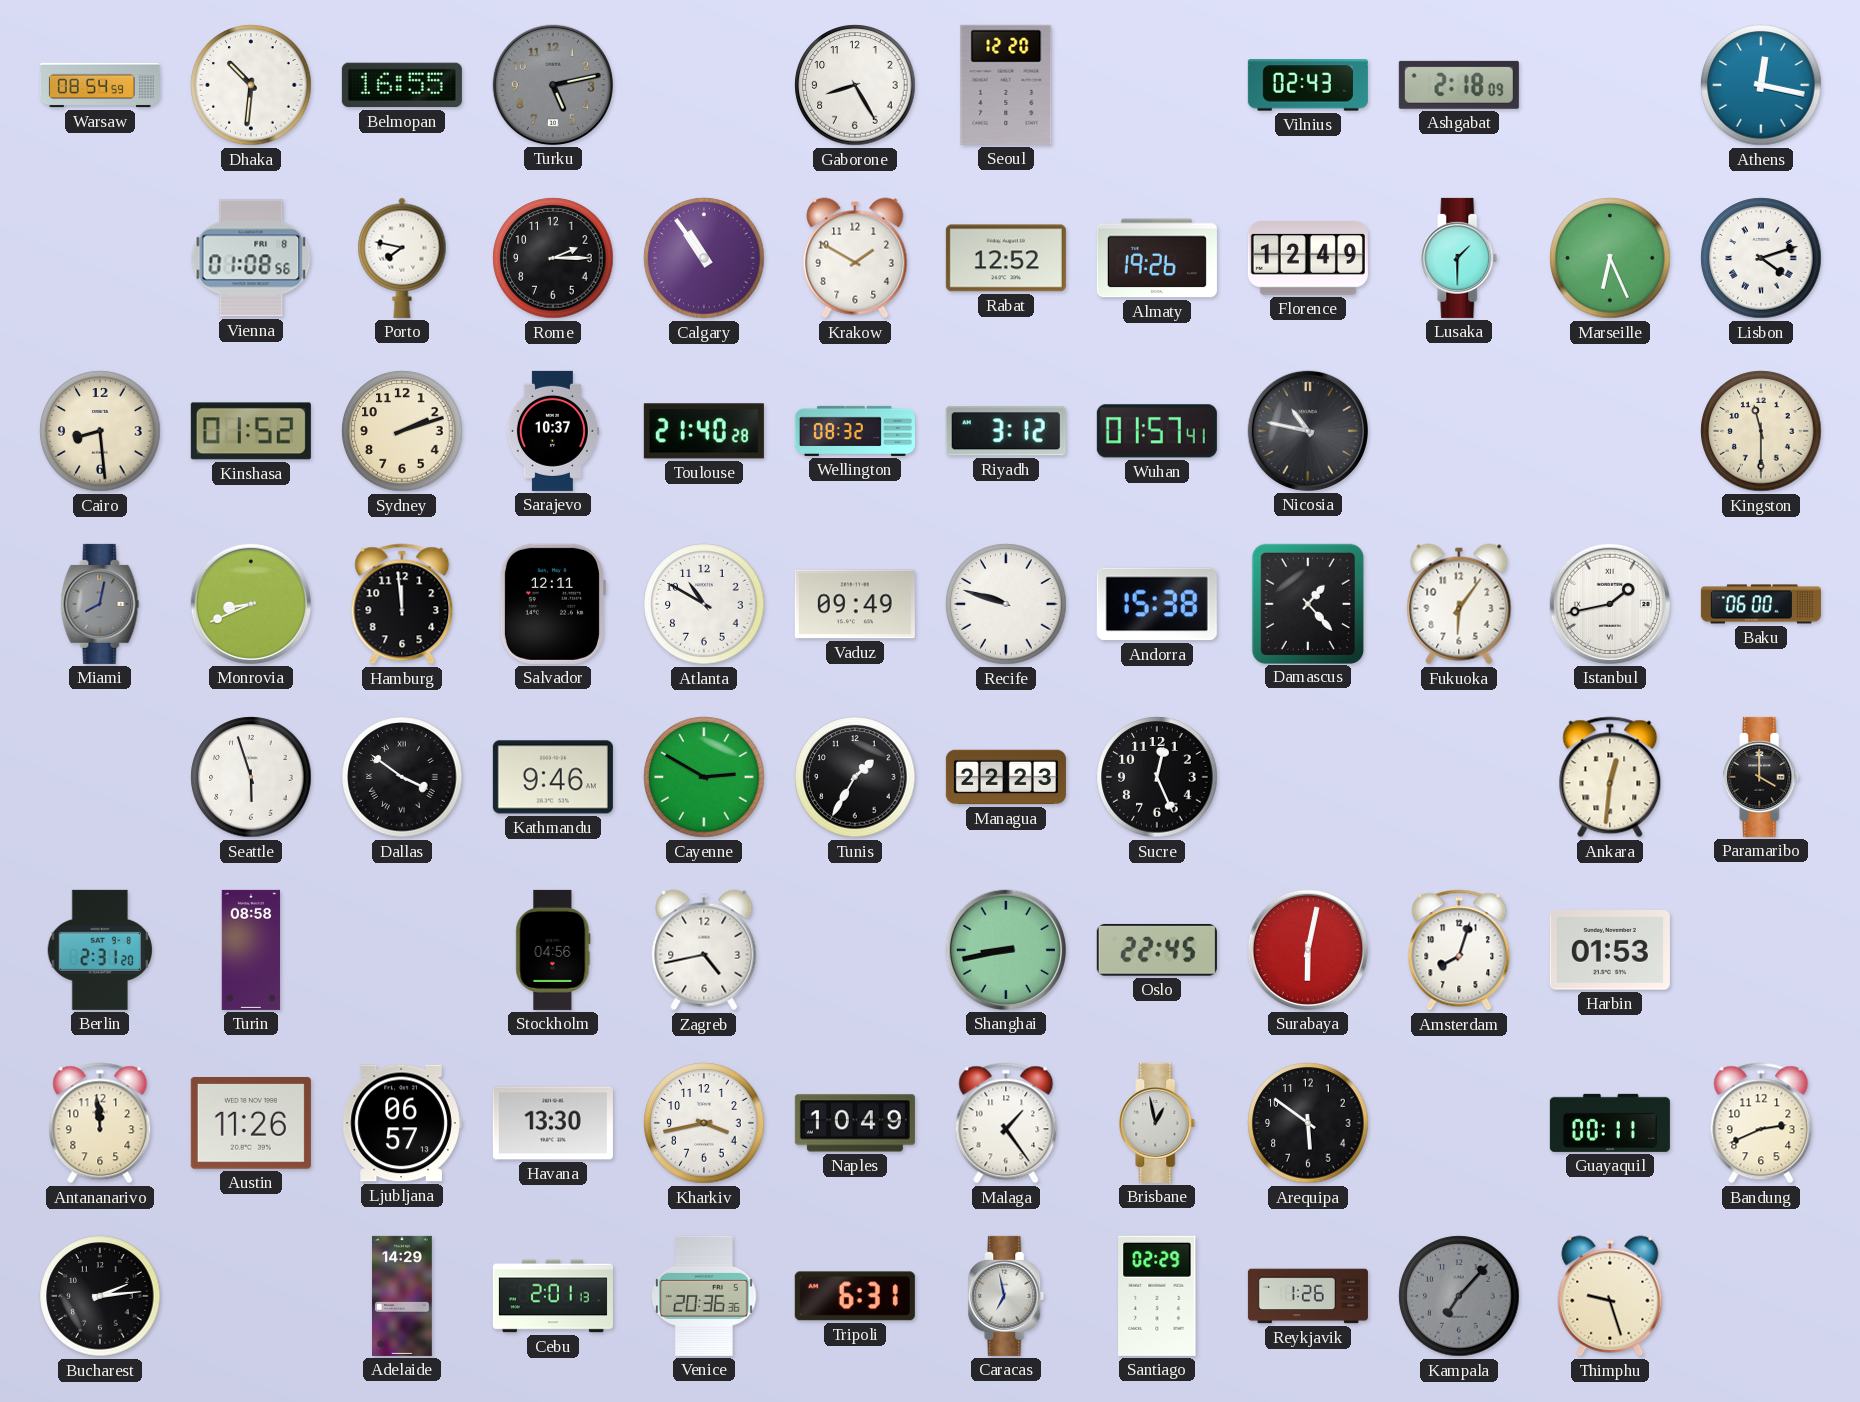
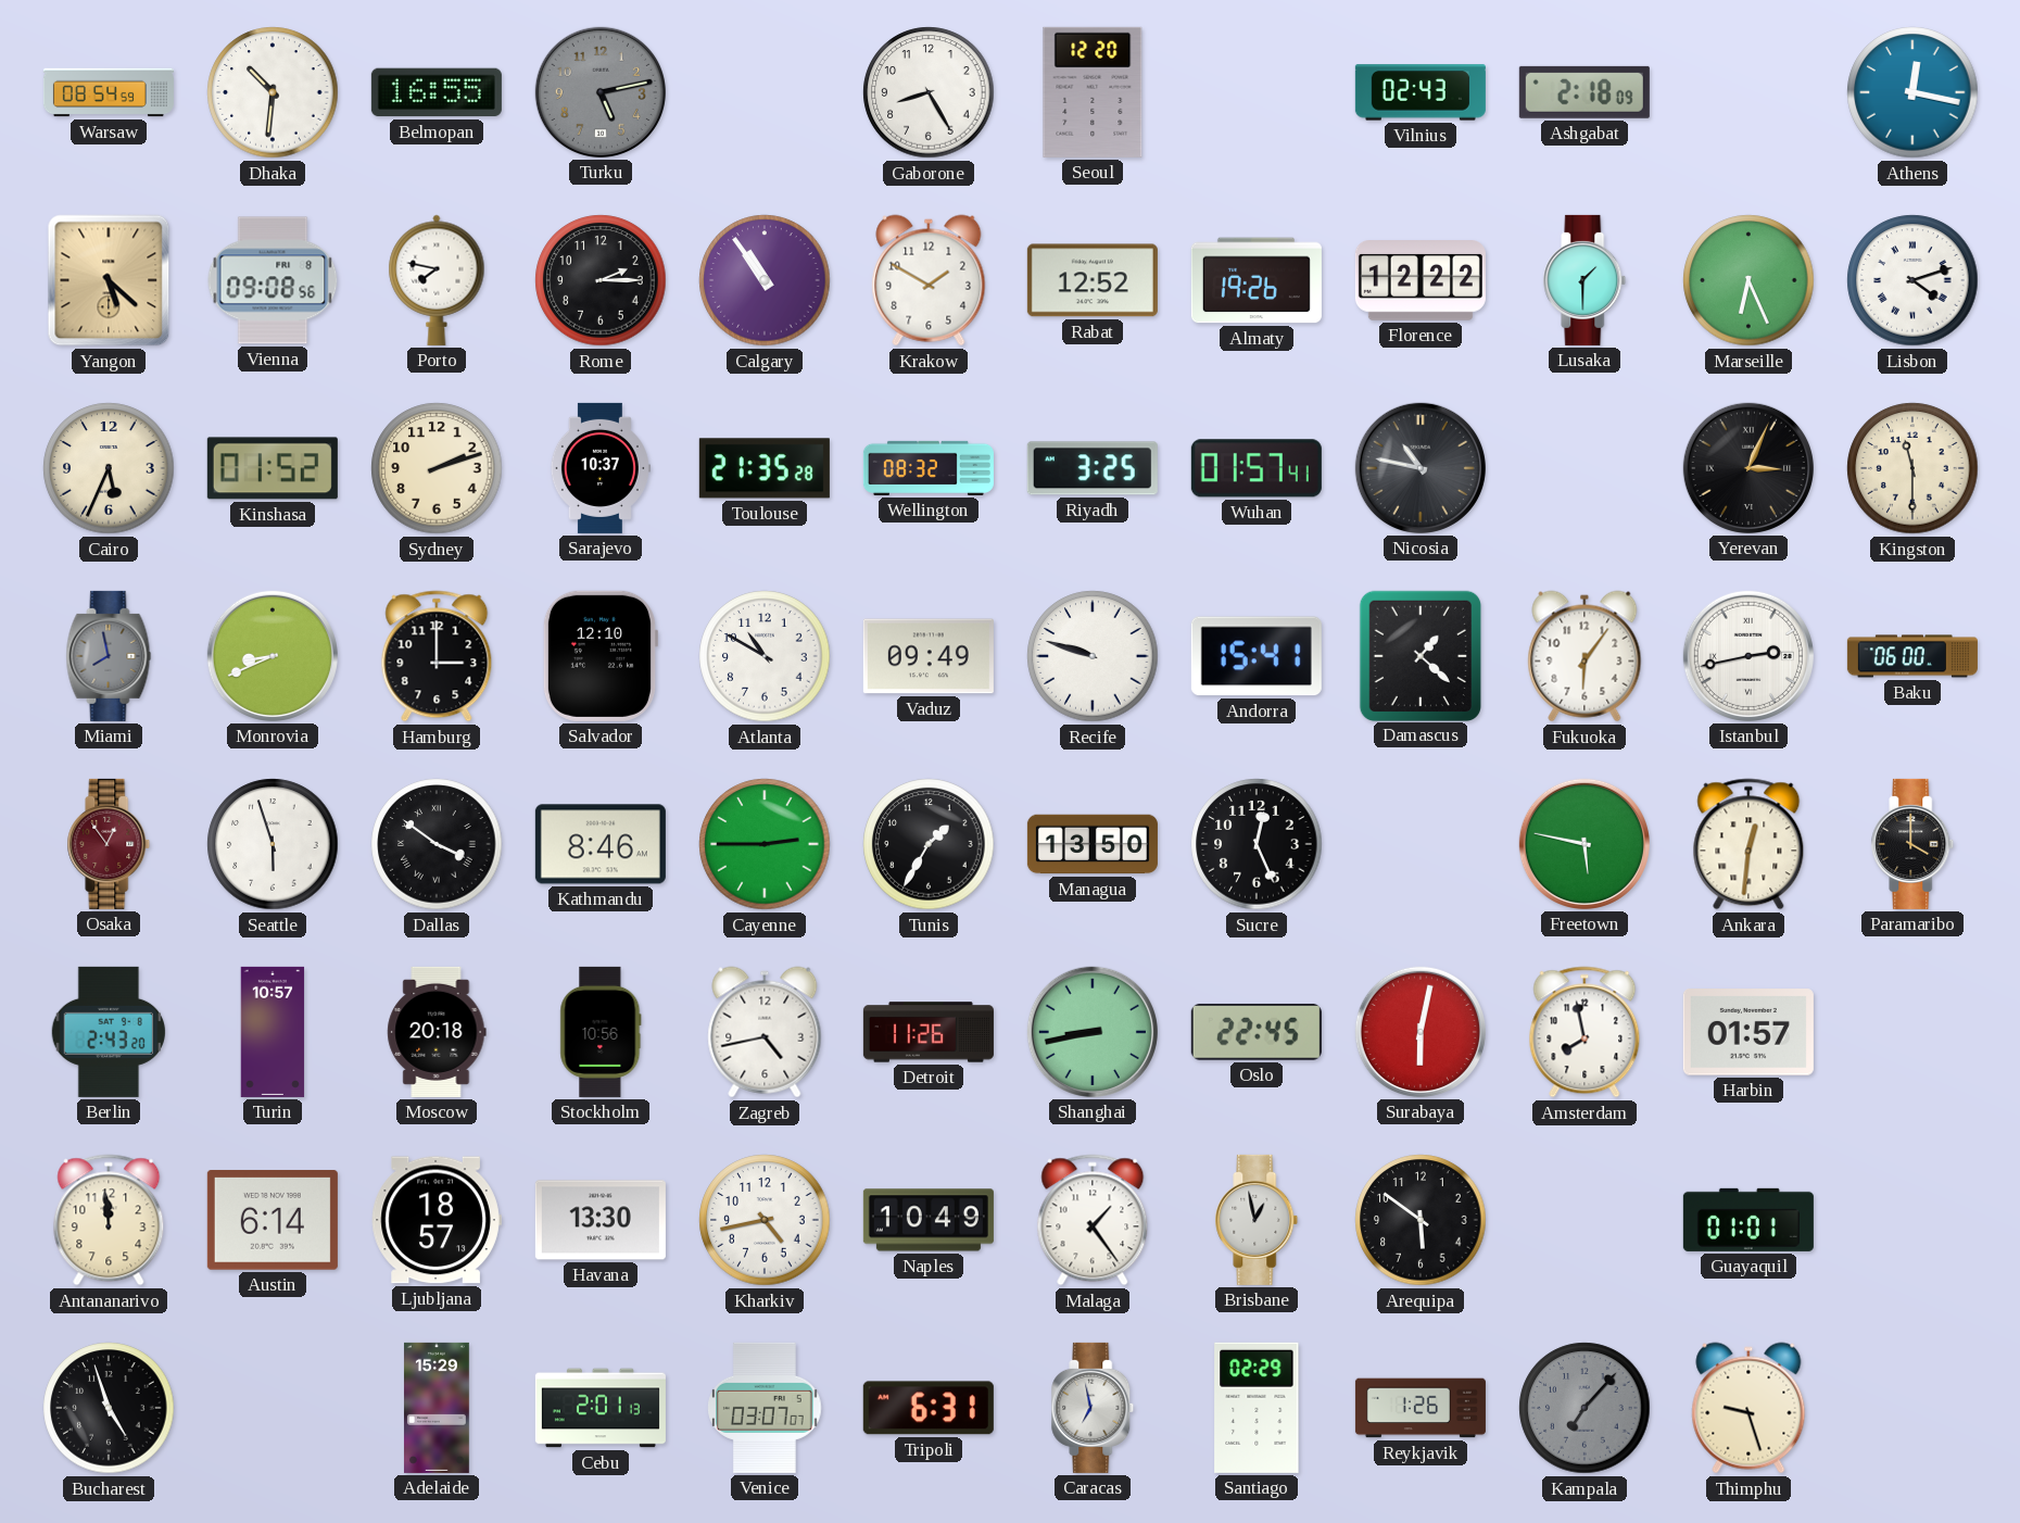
Yangon: none -> 5:22
Vienna: 01:08 -> 09:08
Florence: 12:49 -> 12:22
Cairo: 8:29 -> 5:34
Toulouse: 21:40 -> 21:35
Riyadh: 3:12 -> 3:25
Yerevan: none -> 3:04
Miami: 8:02 -> 7:58
Hamburg: 11:59 -> 3:00
Salvador: 12:11 -> 12:10
Andorra: 15:38 -> 15:41
Damascus: 1:23 -> 1:22
Istanbul: 1:43 -> 2:43
Osaka: none -> 12:54
Kathmandu: 9:46 -> 8:46
Cayenne: 2:50 -> 2:45
Managua: 22:23 -> 13:50
Freetown: none -> 5:47
Berlin: 2:31 -> 2:43
Turin: 08:58 -> 10:57
Moscow: none -> 20:18
Stockholm: 04:56 -> 10:56
Detroit: none -> 11:26
Amsterdam: 8:03 -> 7:58
Harbin: 01:53 -> 01:57
Austin: 11:26 -> 6:14
Ljubljana: 06:57 -> 18:57
Kharkiv: 3:43 -> 4:43
Guayaquil: 00:11 -> 01:01
Bandung: 2:41 -> none
Bucharest: 2:14 -> 4:57
Adelaide: 14:29 -> 15:29
Venice: 20:36 -> 03:07
